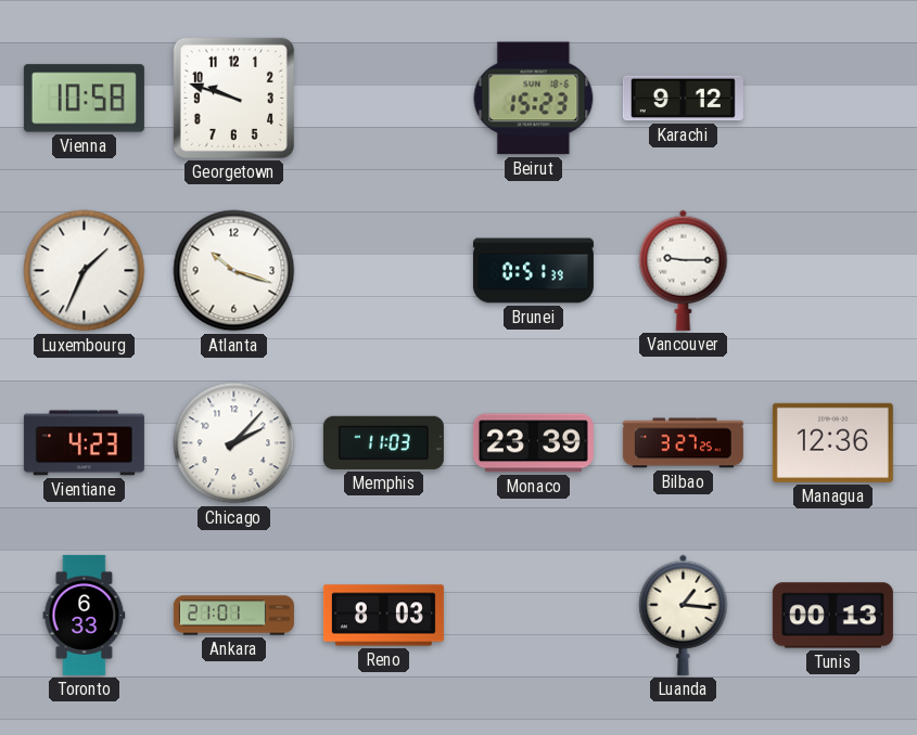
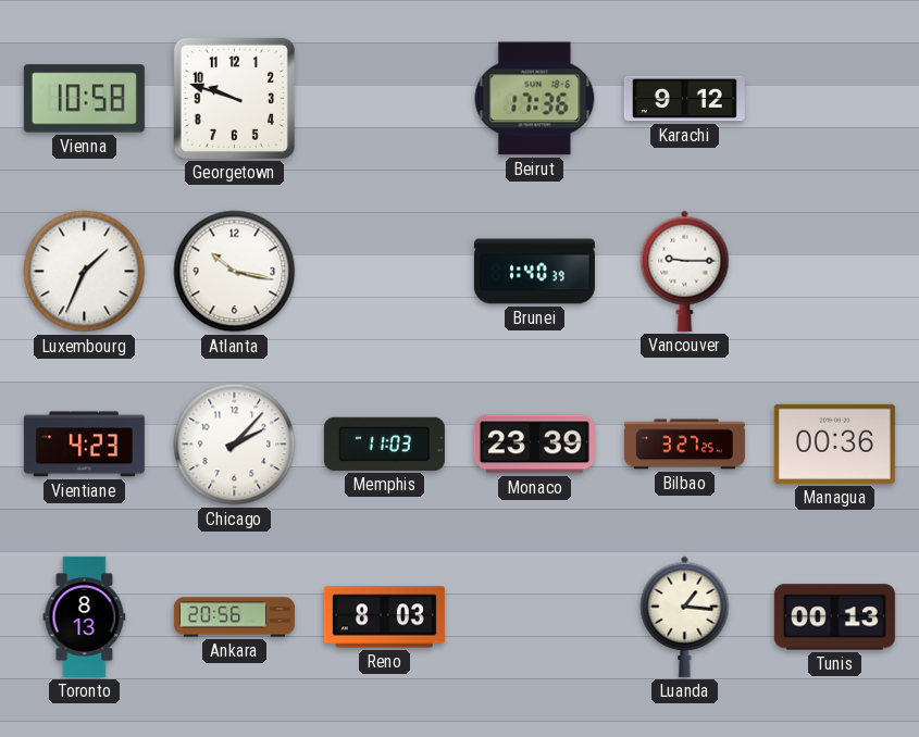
Beirut: 15:23 -> 17:36
Atlanta: 10:18 -> 10:17
Brunei: 0:51 -> 1:40
Managua: 12:36 -> 00:36
Toronto: 6:33 -> 8:13
Ankara: 21:01 -> 20:56
